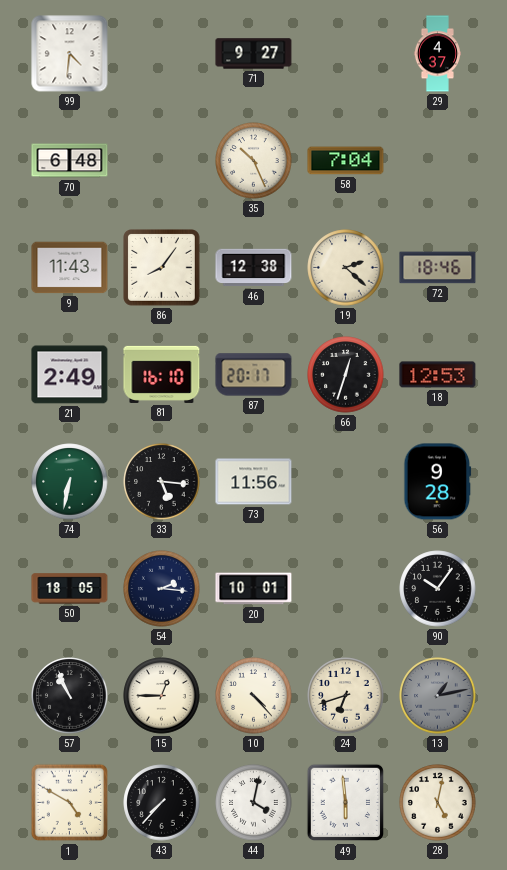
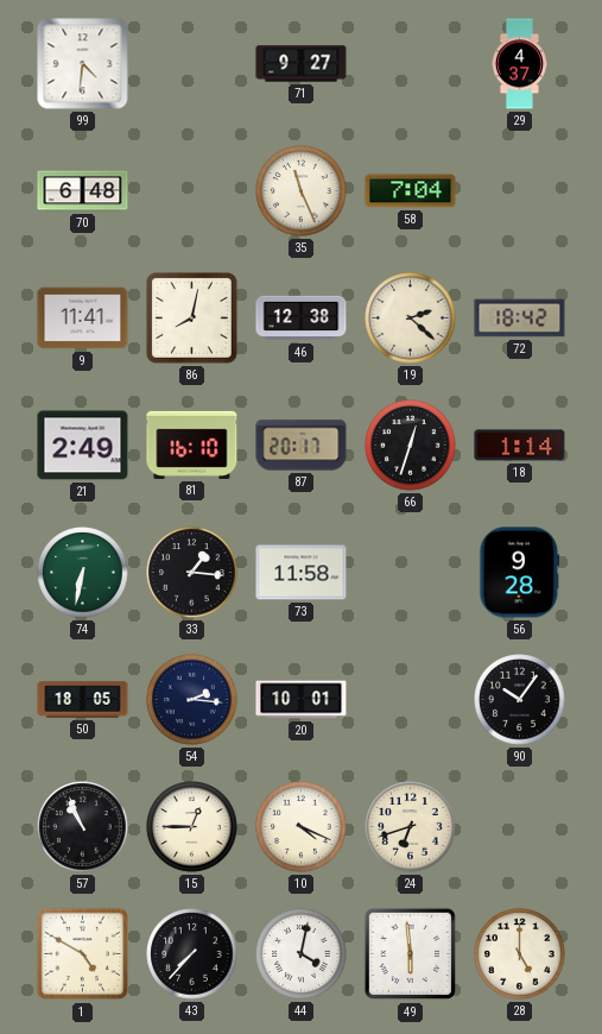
35: 10:26 -> 11:26
9: 11:43 -> 11:41
86: 8:06 -> 8:02
72: 18:46 -> 18:42
18: 12:53 -> 1:14
33: 5:16 -> 1:16
73: 11:56 -> 11:58
10: 4:23 -> 4:19
13: 1:13 -> none
28: 5:02 -> 5:00
